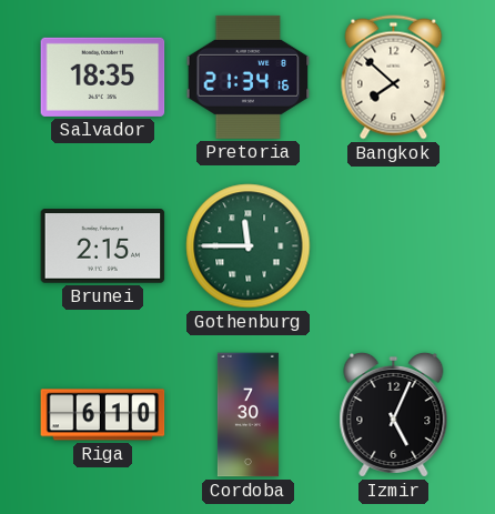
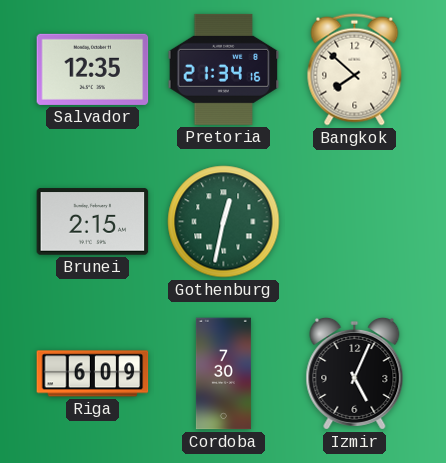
Salvador: 18:35 -> 12:35
Gothenburg: 11:45 -> 12:32
Riga: 6:10 -> 6:09
